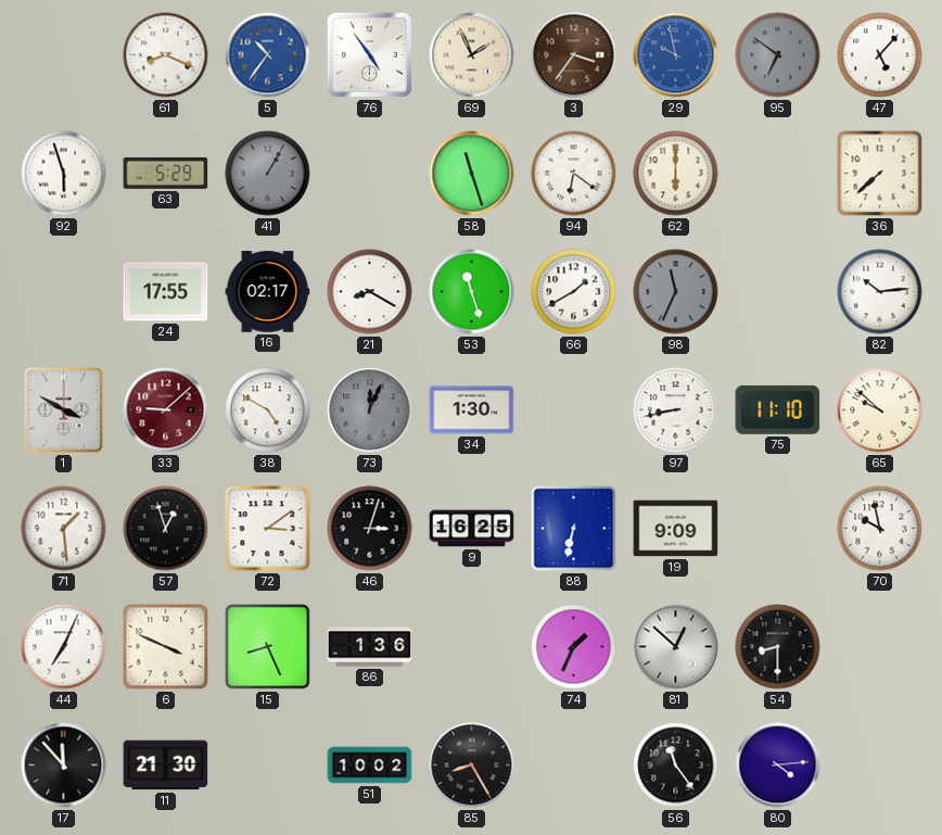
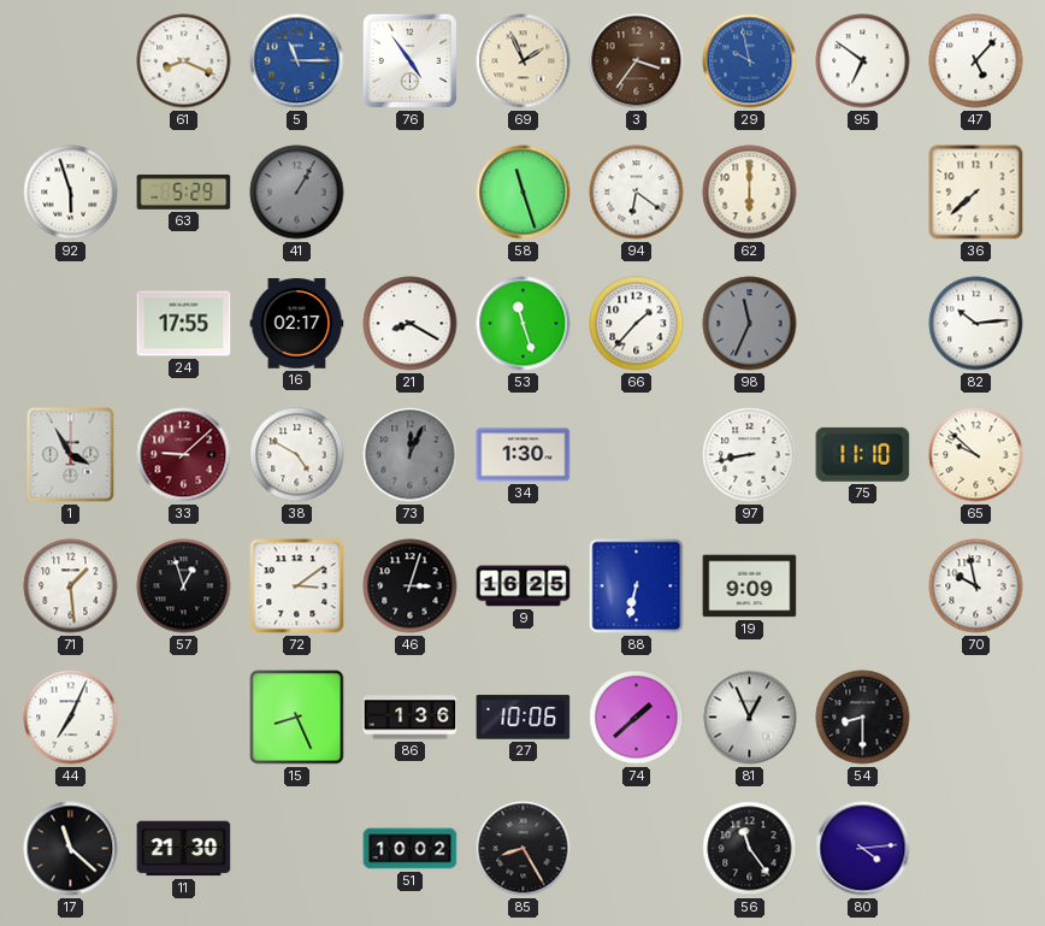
5: 10:36 -> 11:15
95 dial: grey -> white
66: 1:40 -> 1:37
1: 3:50 -> 3:55
6: 3:49 -> none
27: none -> 10:06
74: 1:34 -> 1:38
81: 12:52 -> 12:56
17: 11:53 -> 11:22
